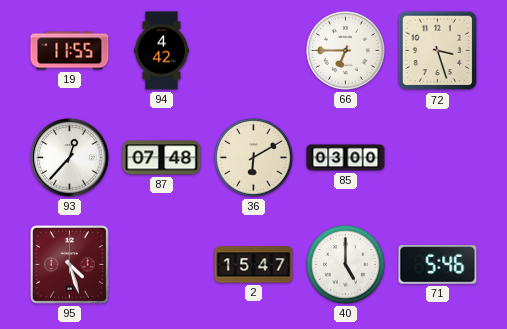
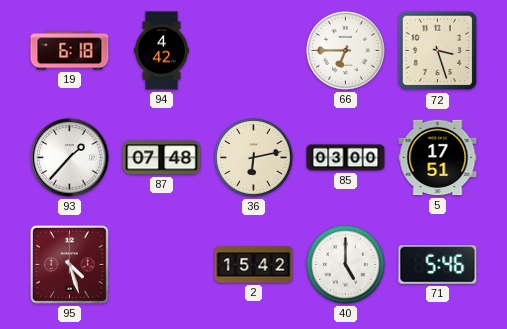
19: 11:55 -> 6:18
93: 12:37 -> 1:37
36: 6:10 -> 6:13
5: none -> 17:51
2: 15:47 -> 15:42
